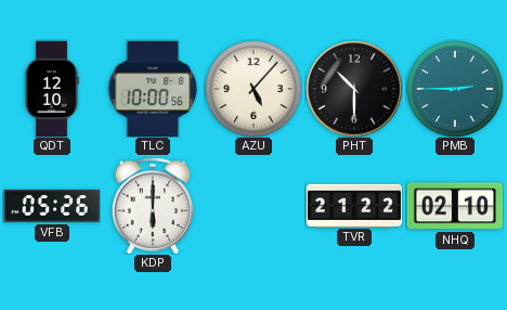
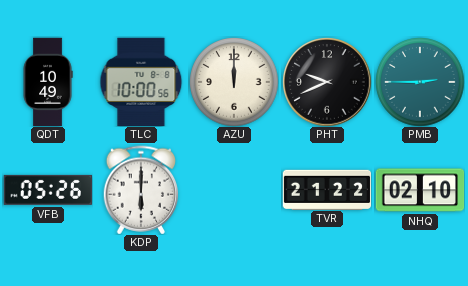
QDT: 12:10 -> 10:49
AZU: 5:07 -> 12:00
PHT: 10:30 -> 9:41
